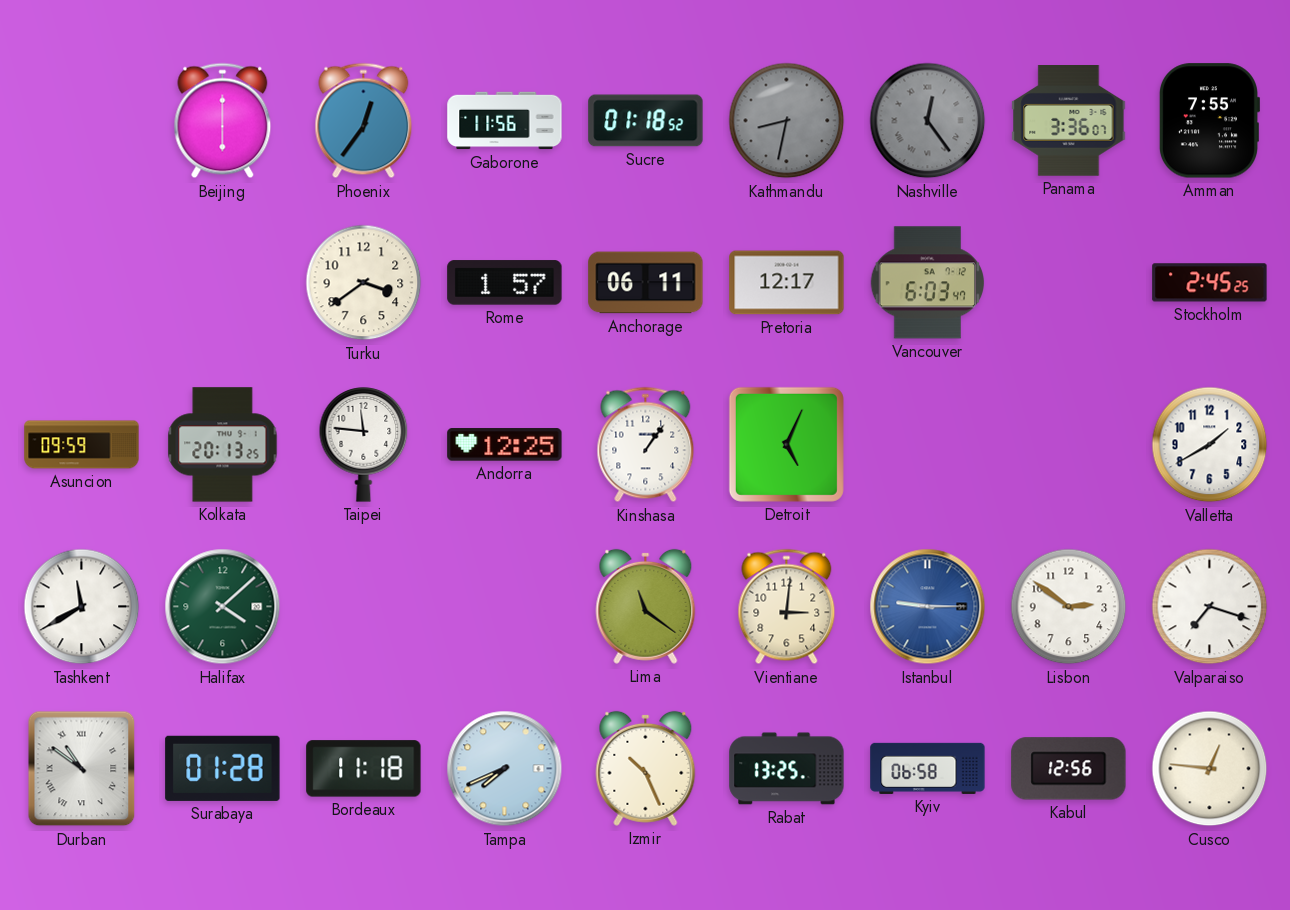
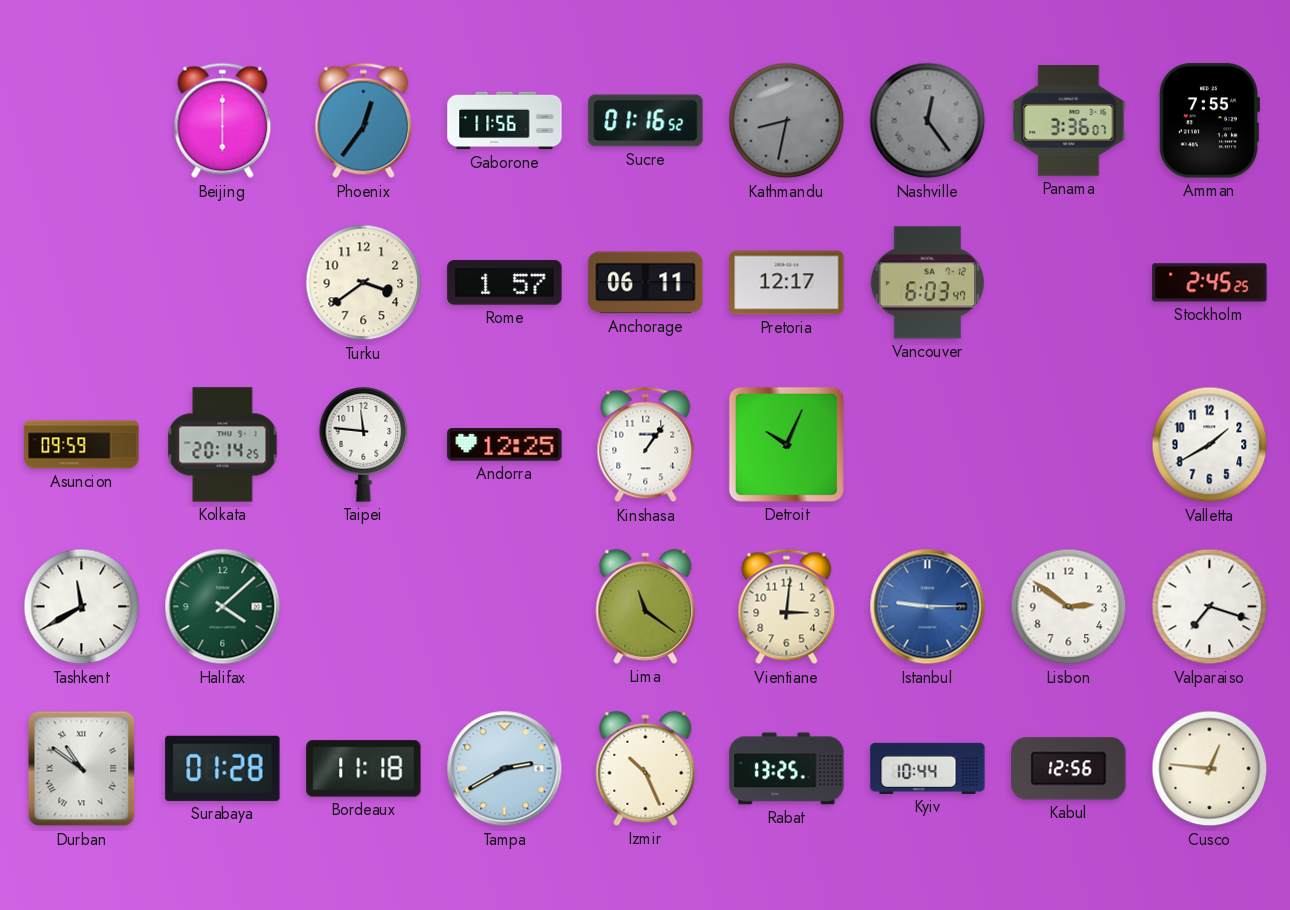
Sucre: 01:18 -> 01:16
Kolkata: 20:13 -> 20:14
Detroit: 5:04 -> 10:04
Tampa: 7:41 -> 2:40
Kyiv: 06:58 -> 10:44
